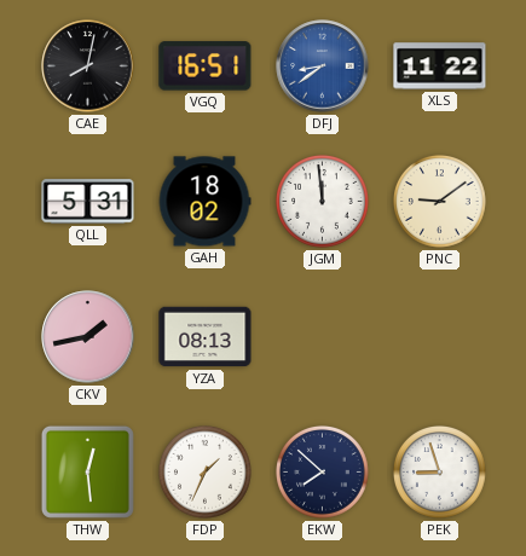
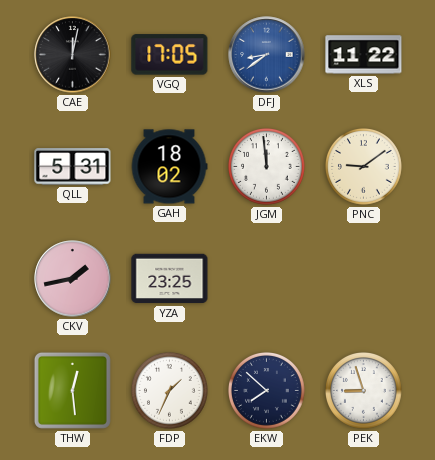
CAE: 8:02 -> 12:02
VGQ: 16:51 -> 17:05
YZA: 08:13 -> 23:25
